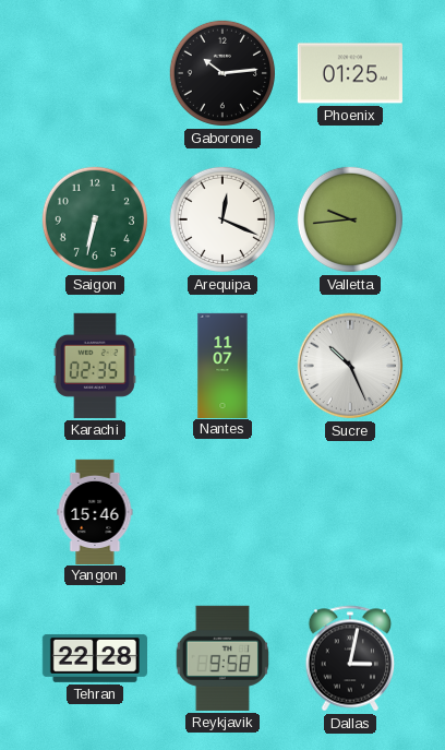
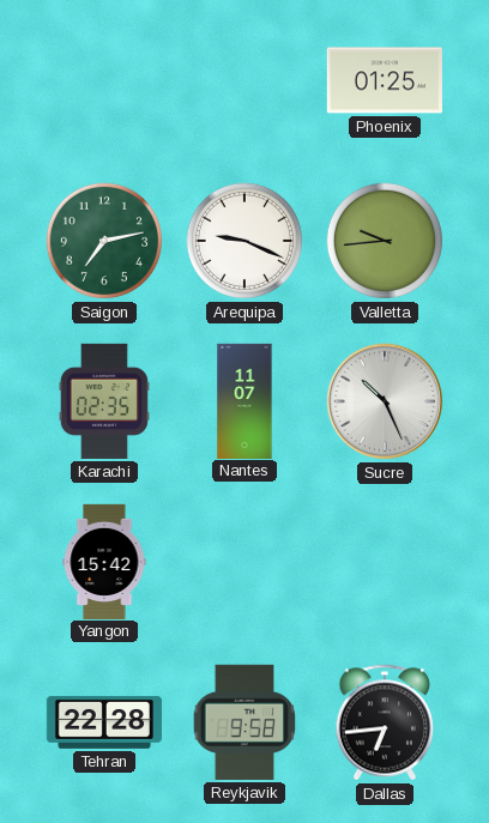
Gaborone: 10:14 -> none
Saigon: 6:32 -> 7:13
Arequipa: 12:19 -> 9:19
Yangon: 15:46 -> 15:42
Dallas: 3:02 -> 6:44
